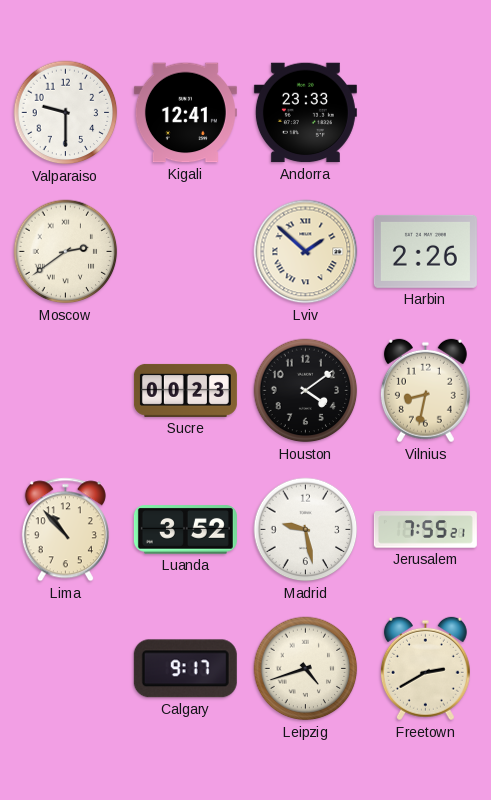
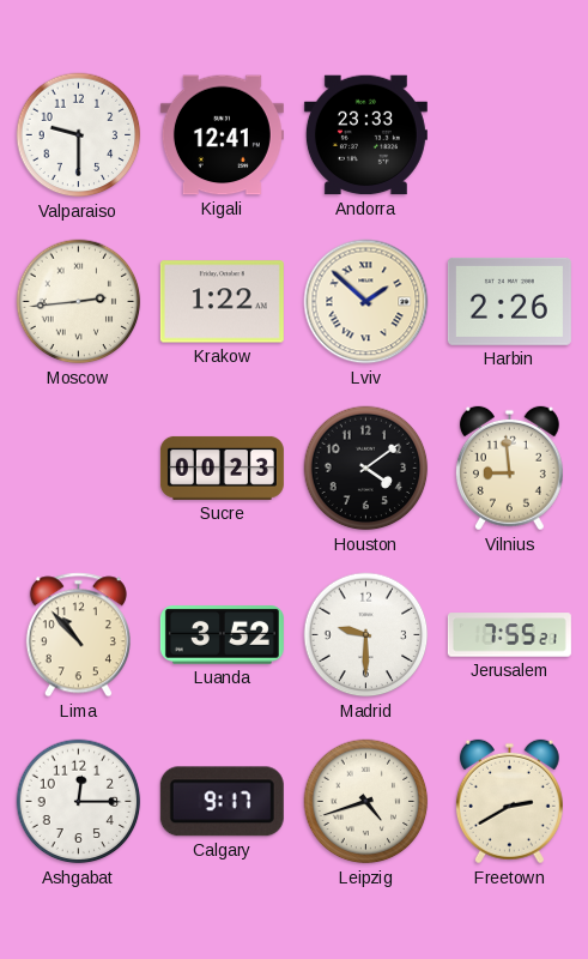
Moscow: 2:39 -> 2:44
Krakow: none -> 1:22
Vilnius: 8:32 -> 8:59
Madrid: 9:28 -> 9:30
Ashgabat: none -> 12:15
